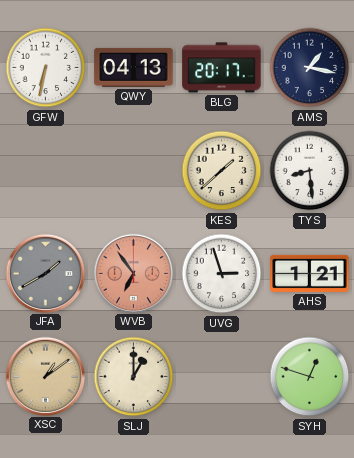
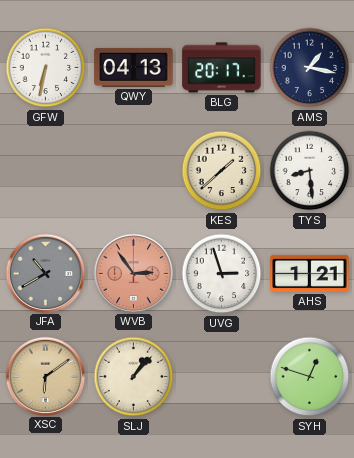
JFA: 1:40 -> 10:40
WVB: 6:54 -> 2:54
XSC: 1:09 -> 6:09
SLJ: 1:00 -> 1:07
